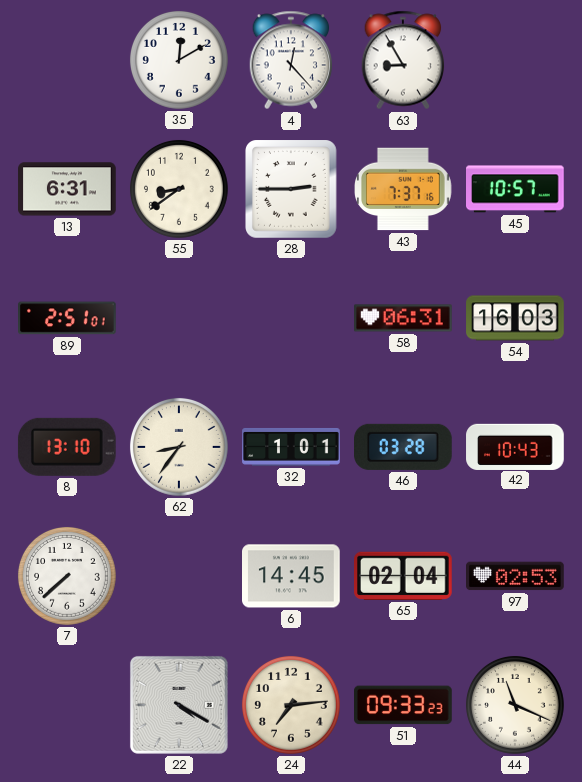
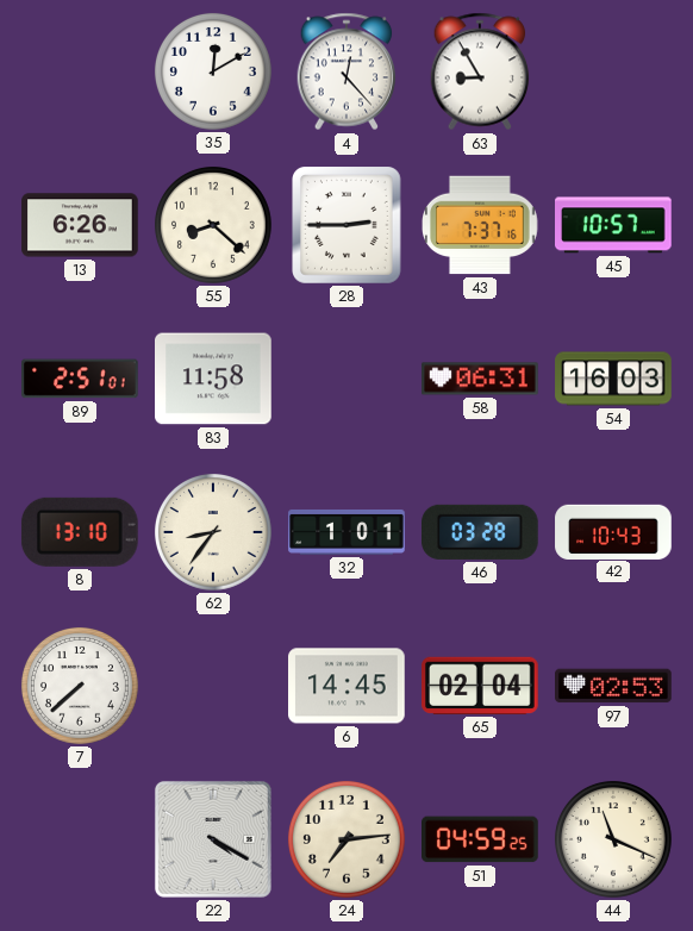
13: 6:31 -> 6:26
55: 8:39 -> 8:22
83: none -> 11:58
51: 09:33 -> 04:59
